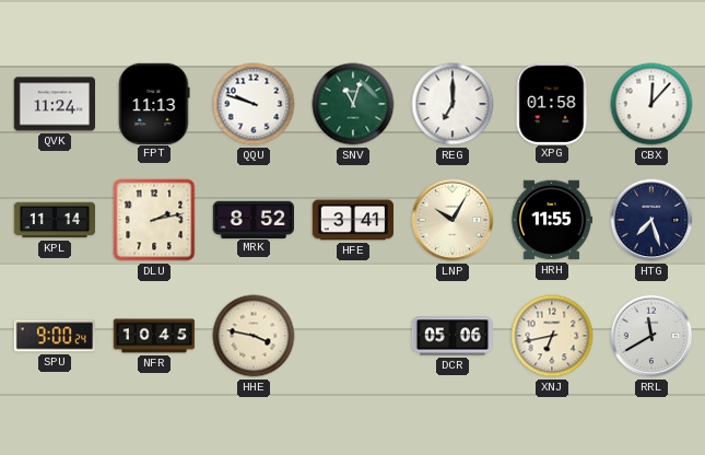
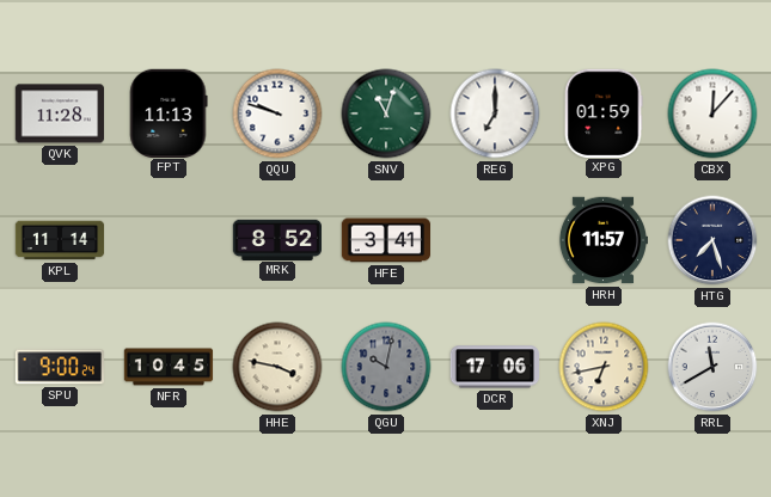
QVK: 11:24 -> 11:28
XPG: 01:58 -> 01:59
DLU: 2:13 -> none
LNP: 10:05 -> none
HRH: 11:55 -> 11:57
QGU: none -> 10:02
DCR: 05:06 -> 17:06
